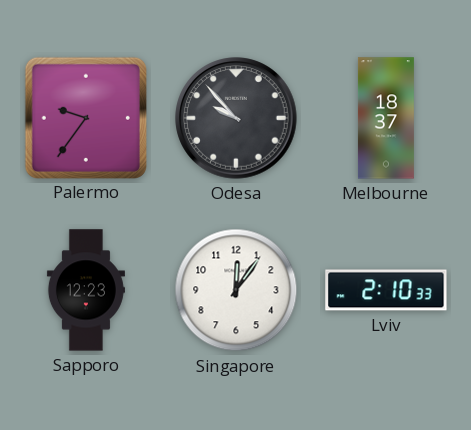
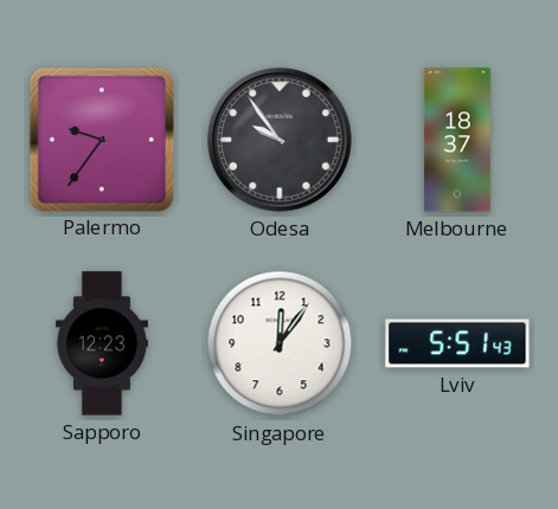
Odesa: 9:53 -> 9:54
Lviv: 2:10 -> 5:51
